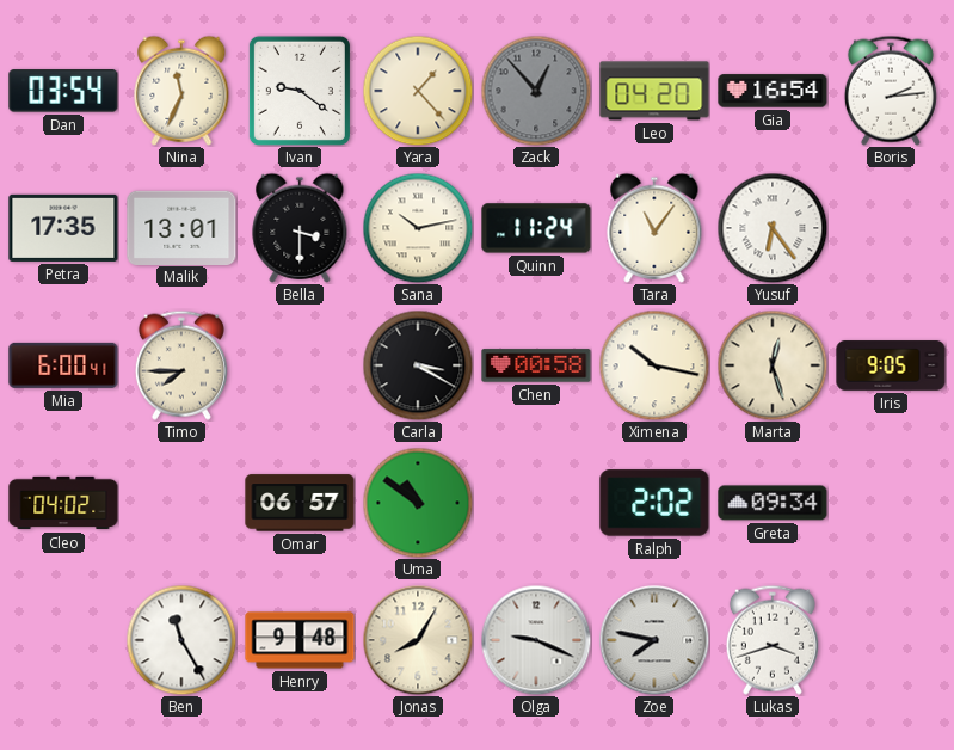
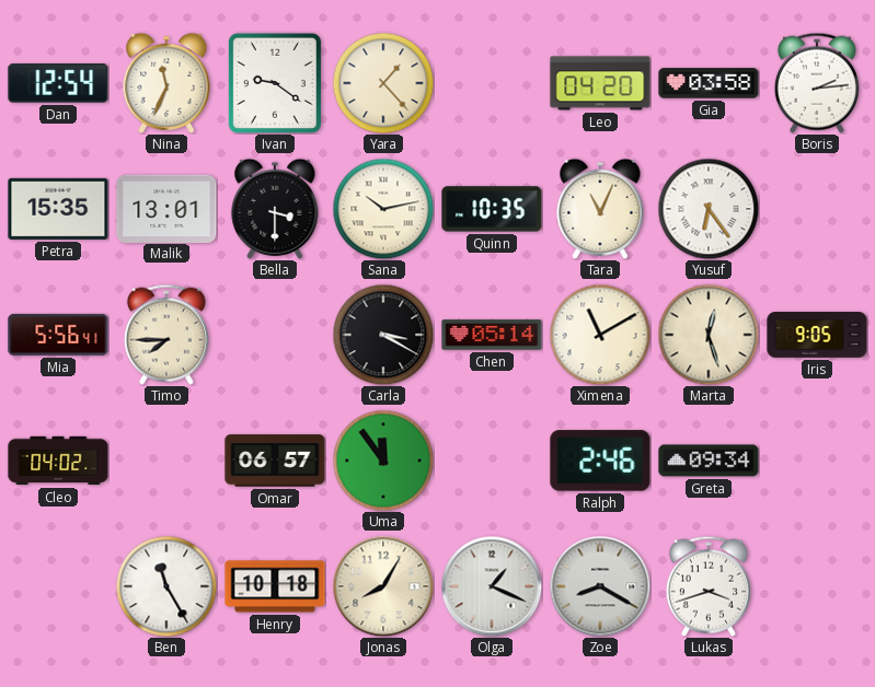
Dan: 03:54 -> 12:54
Zack: 12:53 -> none
Gia: 16:54 -> 03:58
Petra: 17:35 -> 15:35
Quinn: 11:24 -> 10:35
Tara: 11:06 -> 11:04
Mia: 6:00 -> 5:56
Chen: 00:58 -> 05:14
Ximena: 10:17 -> 11:10
Uma: 10:51 -> 11:54
Ralph: 2:02 -> 2:46
Henry: 9:48 -> 10:18
Olga: 9:19 -> 1:19
Zoe: 7:47 -> 8:20
